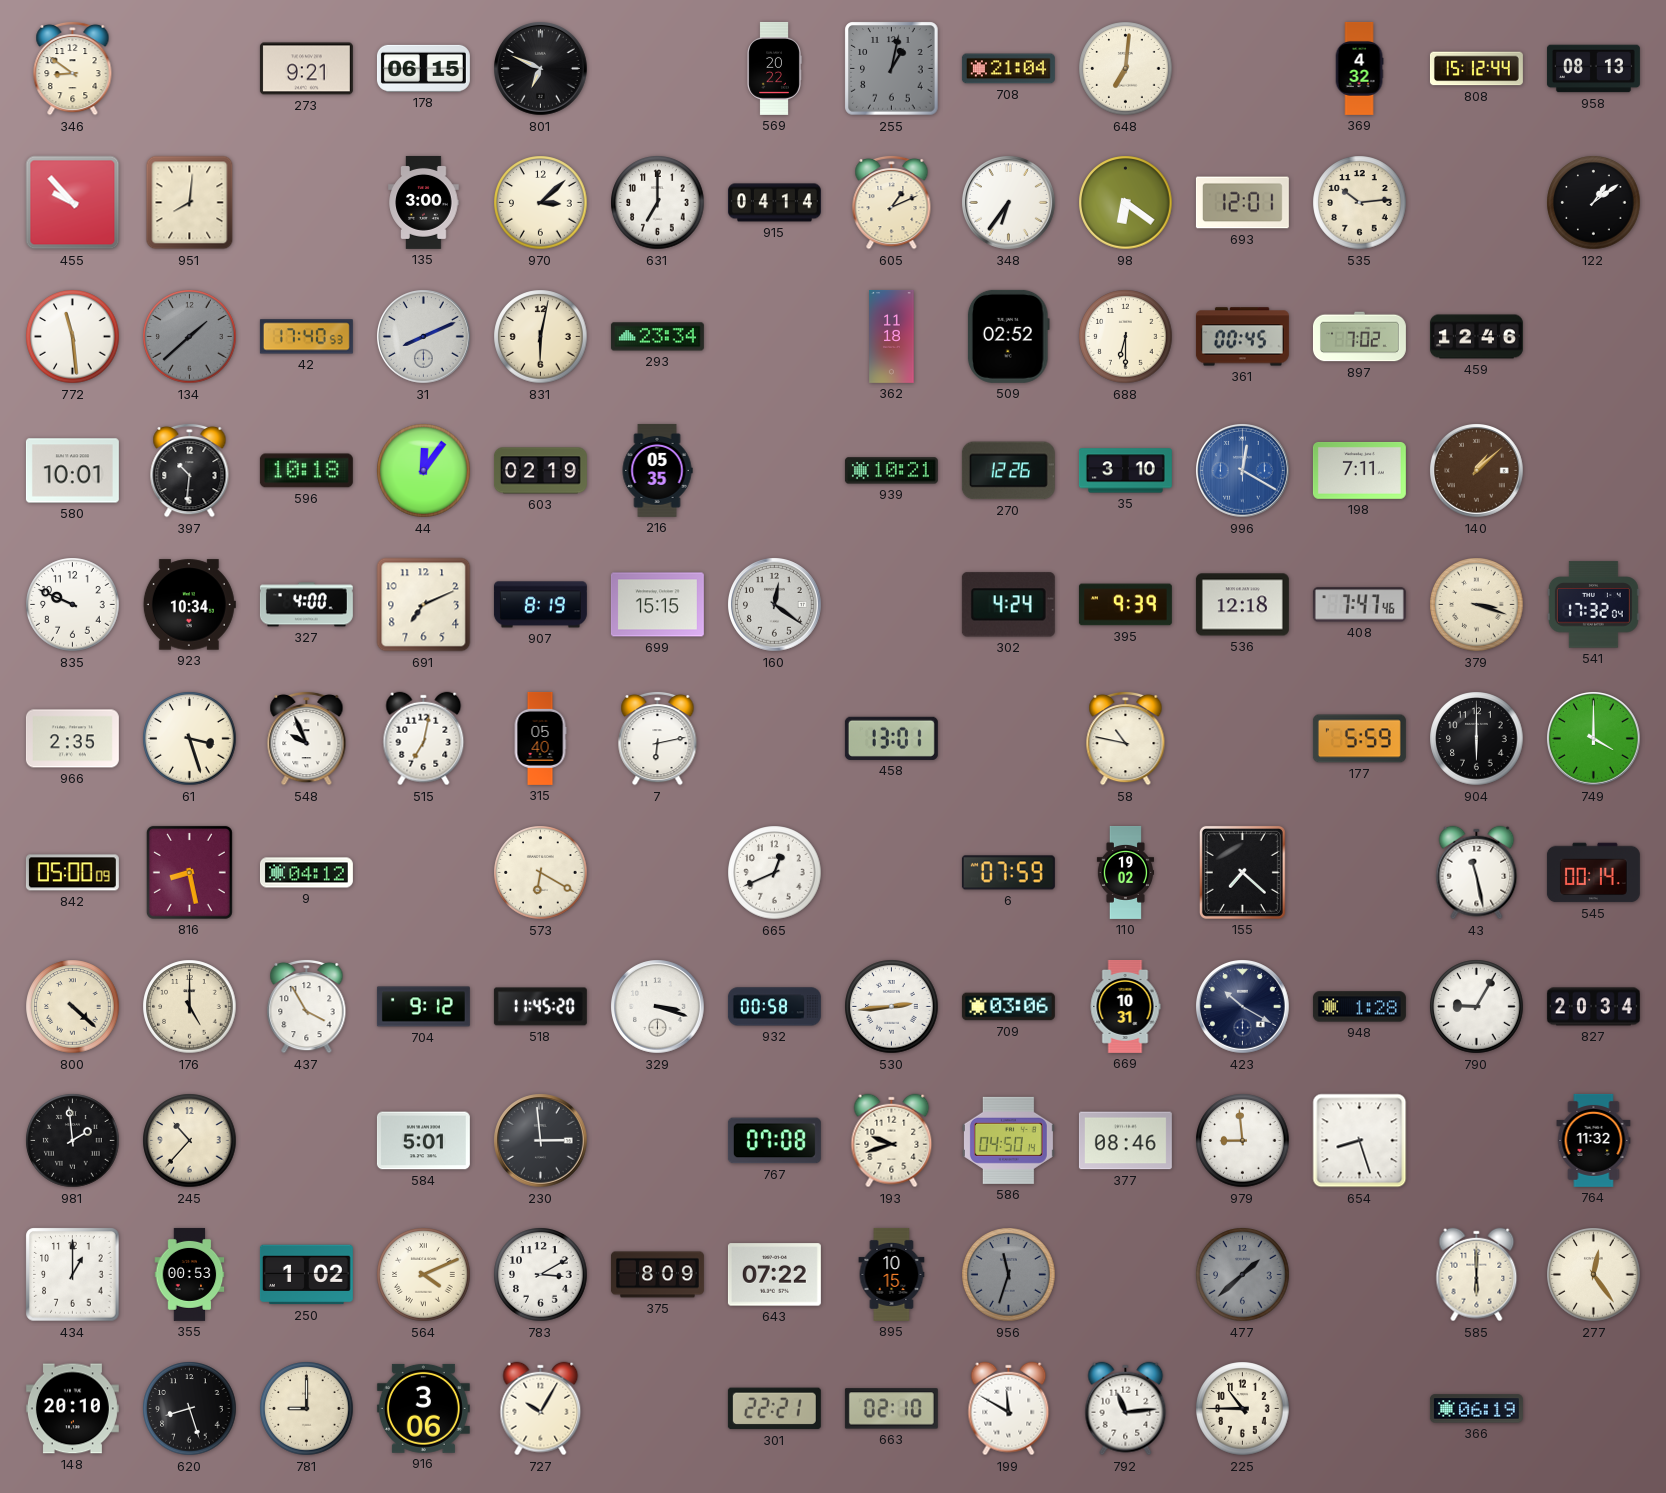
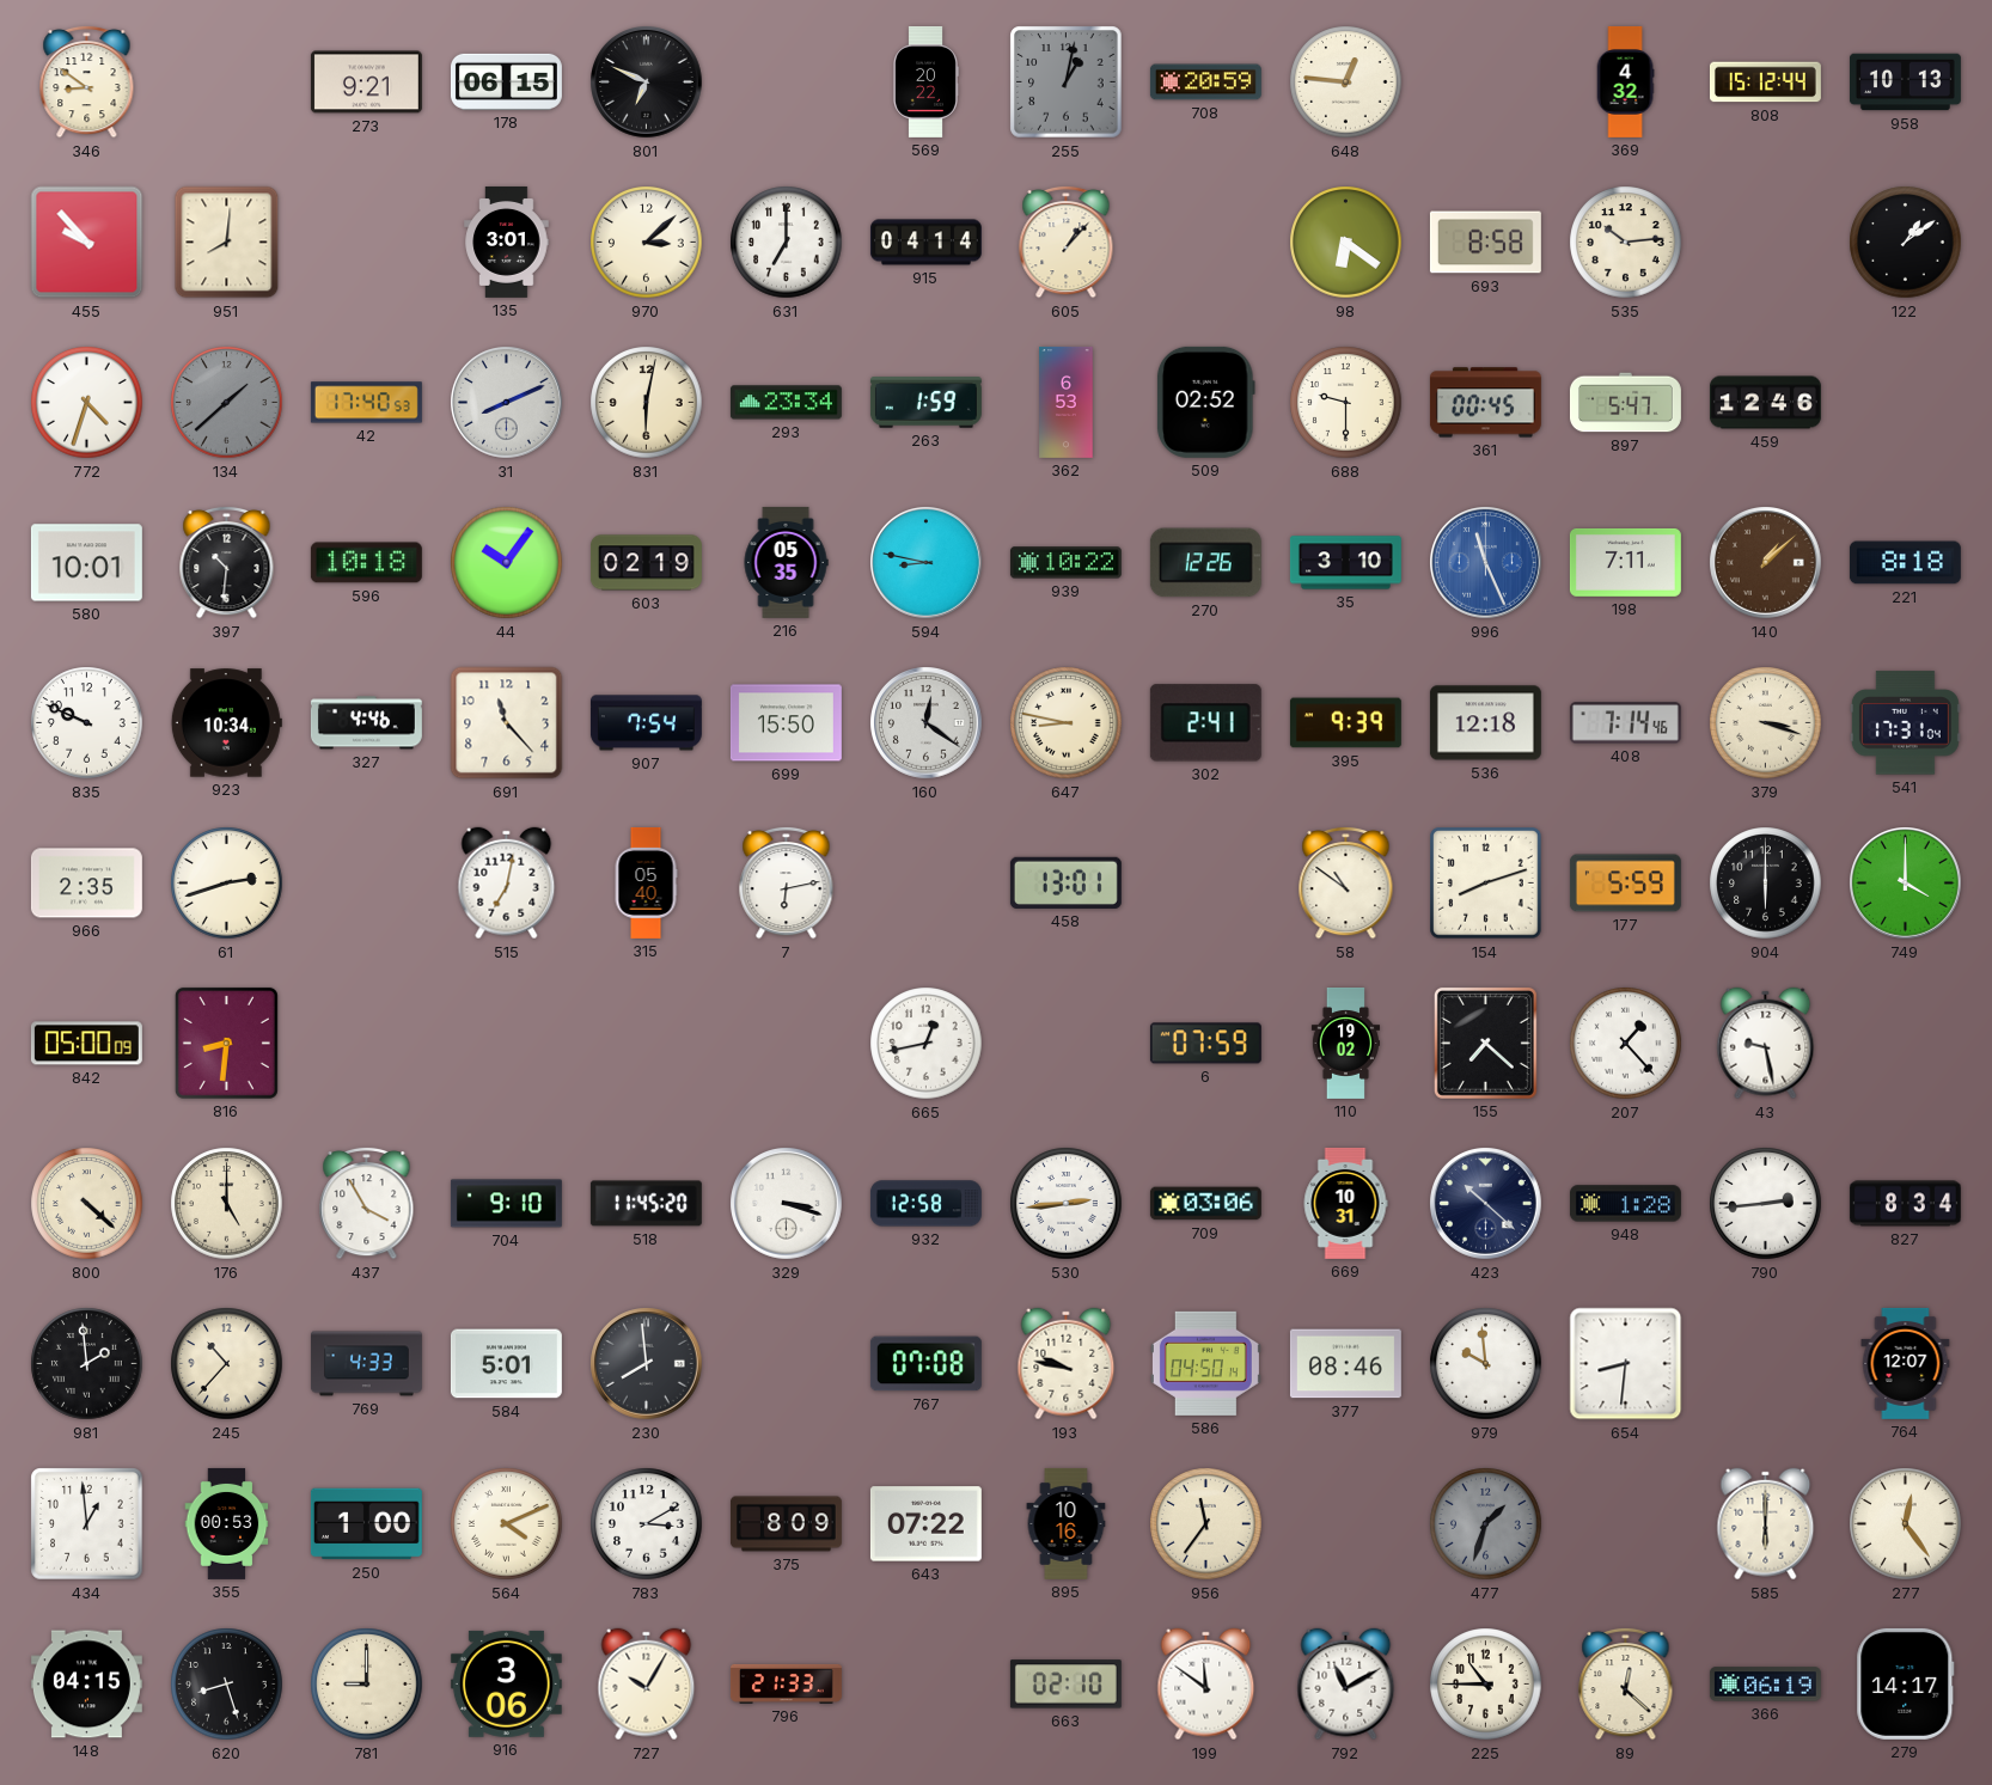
708: 21:04 -> 20:59
648: 7:01 -> 12:46
958: 08:13 -> 10:13
135: 3:00 -> 3:01
605: 1:11 -> 1:07
348: 6:36 -> none
693: 12:01 -> 8:58
772: 11:29 -> 4:33
263: none -> 1:59
362: 11:18 -> 6:53
688: 6:30 -> 9:30
897: 7:02 -> 5:47
44: 12:06 -> 10:06
594: none -> 8:47
939: 10:21 -> 10:22
996: 12:20 -> 11:26
221: none -> 8:18
327: 4:00 -> 4:46
691: 7:11 -> 11:23
907: 8:19 -> 7:54
699: 15:15 -> 15:50
647: none -> 8:47
302: 4:24 -> 2:41
408: 7:47 -> 7:14
541: 17:32 -> 17:31
61: 3:27 -> 2:42
548: 9:56 -> none
58: 10:47 -> 10:51
154: none -> 8:12
816: 8:28 -> 8:31
9: 04:12 -> none
573: 6:20 -> none
665: 12:41 -> 12:43
207: none -> 1:23
43: 11:28 -> 9:28
545: 00:14 -> none
704: 9:12 -> 9:10
932: 00:58 -> 12:58
423: 10:20 -> 10:22
790: 9:05 -> 2:44
827: 20:34 -> 8:34
769: none -> 4:33
230: 2:59 -> 7:59
193: 9:42 -> 9:47
979: 8:59 -> 9:59
654: 8:27 -> 8:31
764: 11:32 -> 12:07
434: 1:00 -> 12:59
250: 1:02 -> 1:00
895: 10:15 -> 10:16
956: 11:33 -> 11:36
956 dial: grey -> cream
477: 1:38 -> 1:33
148: 20:10 -> 04:15
796: none -> 21:33
301: 22:21 -> none
199: 11:50 -> 11:51
792: 11:14 -> 11:10
89: none -> 12:22
279: none -> 14:17
